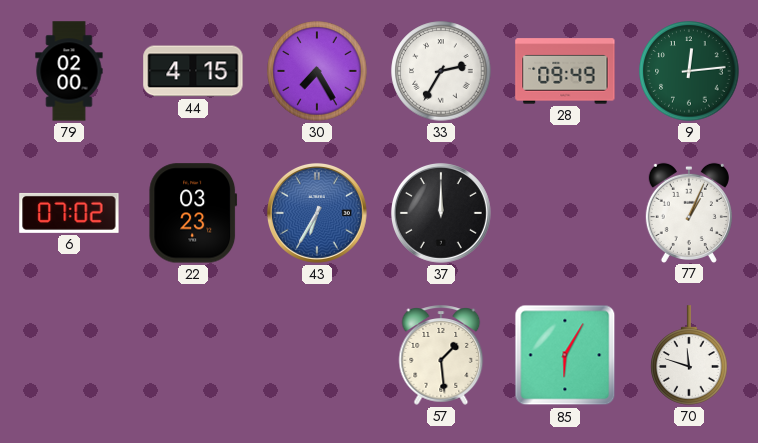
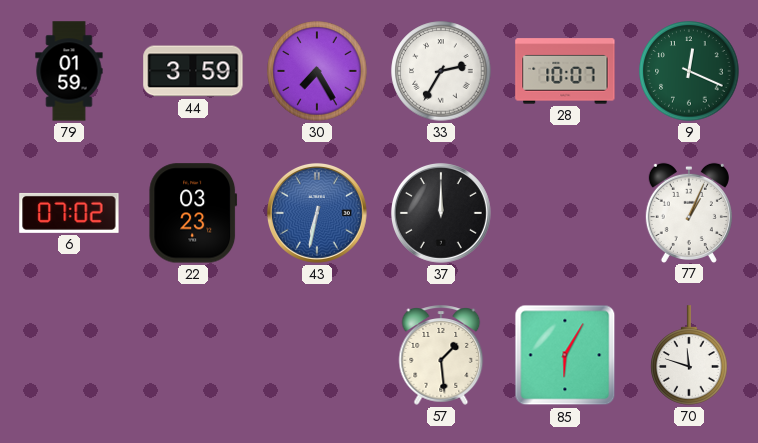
79: 02:00 -> 01:59
44: 4:15 -> 3:59
28: 09:49 -> 10:07
9: 12:14 -> 12:19
43: 6:35 -> 6:32
